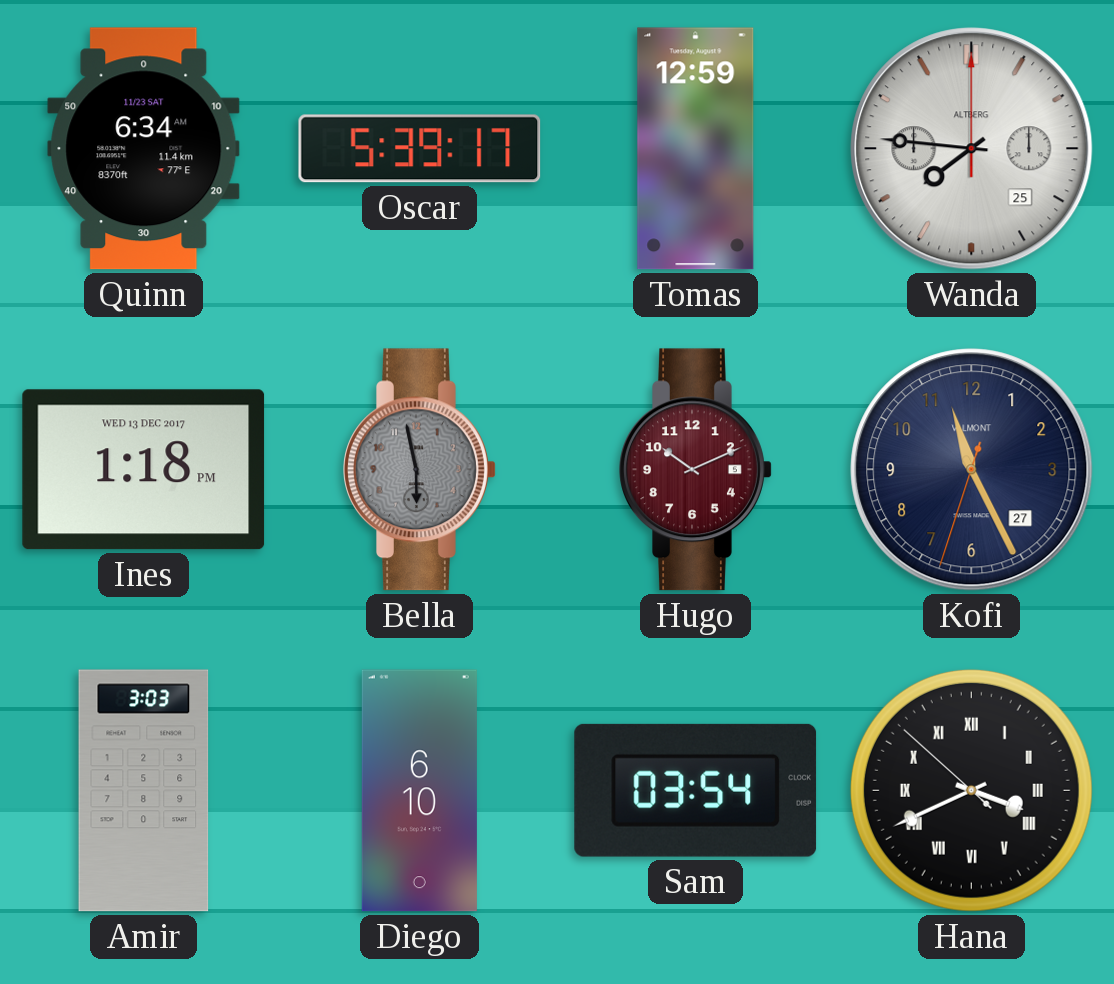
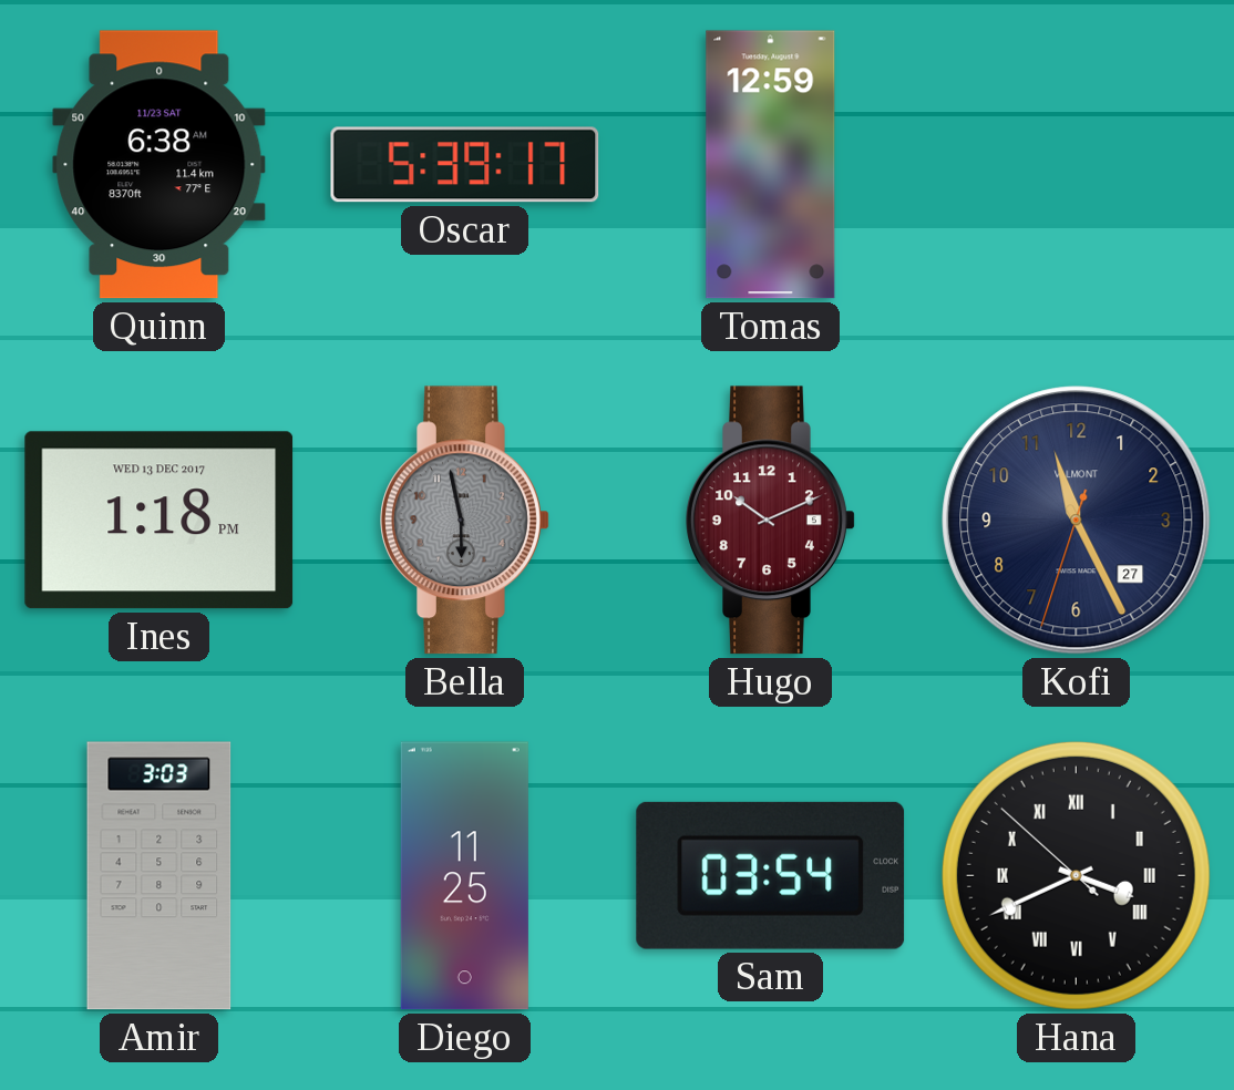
Quinn: 6:34 -> 6:38
Wanda: 7:46 -> none
Diego: 6:10 -> 11:25
